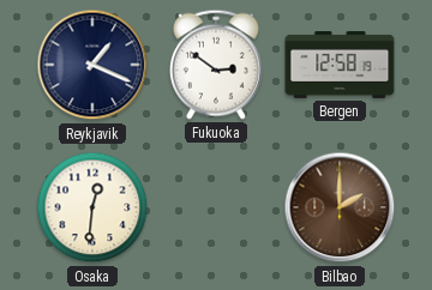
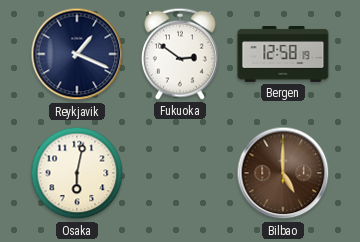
Osaka: 12:31 -> 6:02
Bilbao: 2:00 -> 5:00
